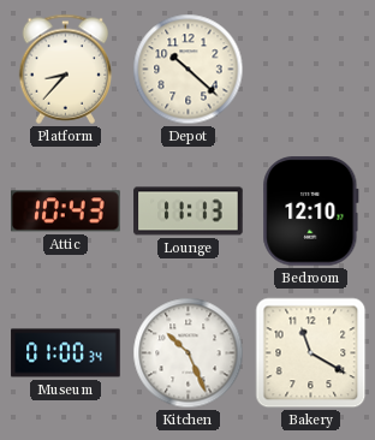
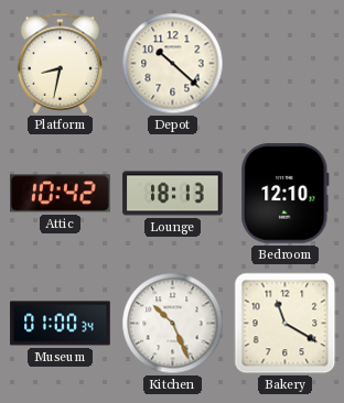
Platform: 8:37 -> 8:32
Attic: 10:43 -> 10:42
Lounge: 11:13 -> 18:13
